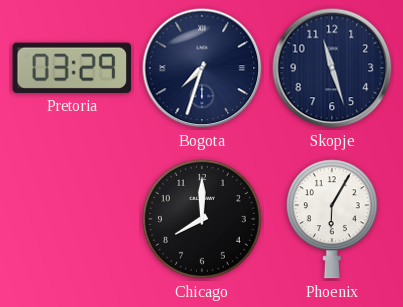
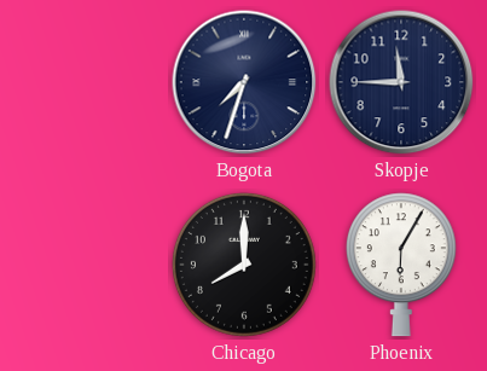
Pretoria: 03:29 -> none
Skopje: 11:27 -> 11:45
